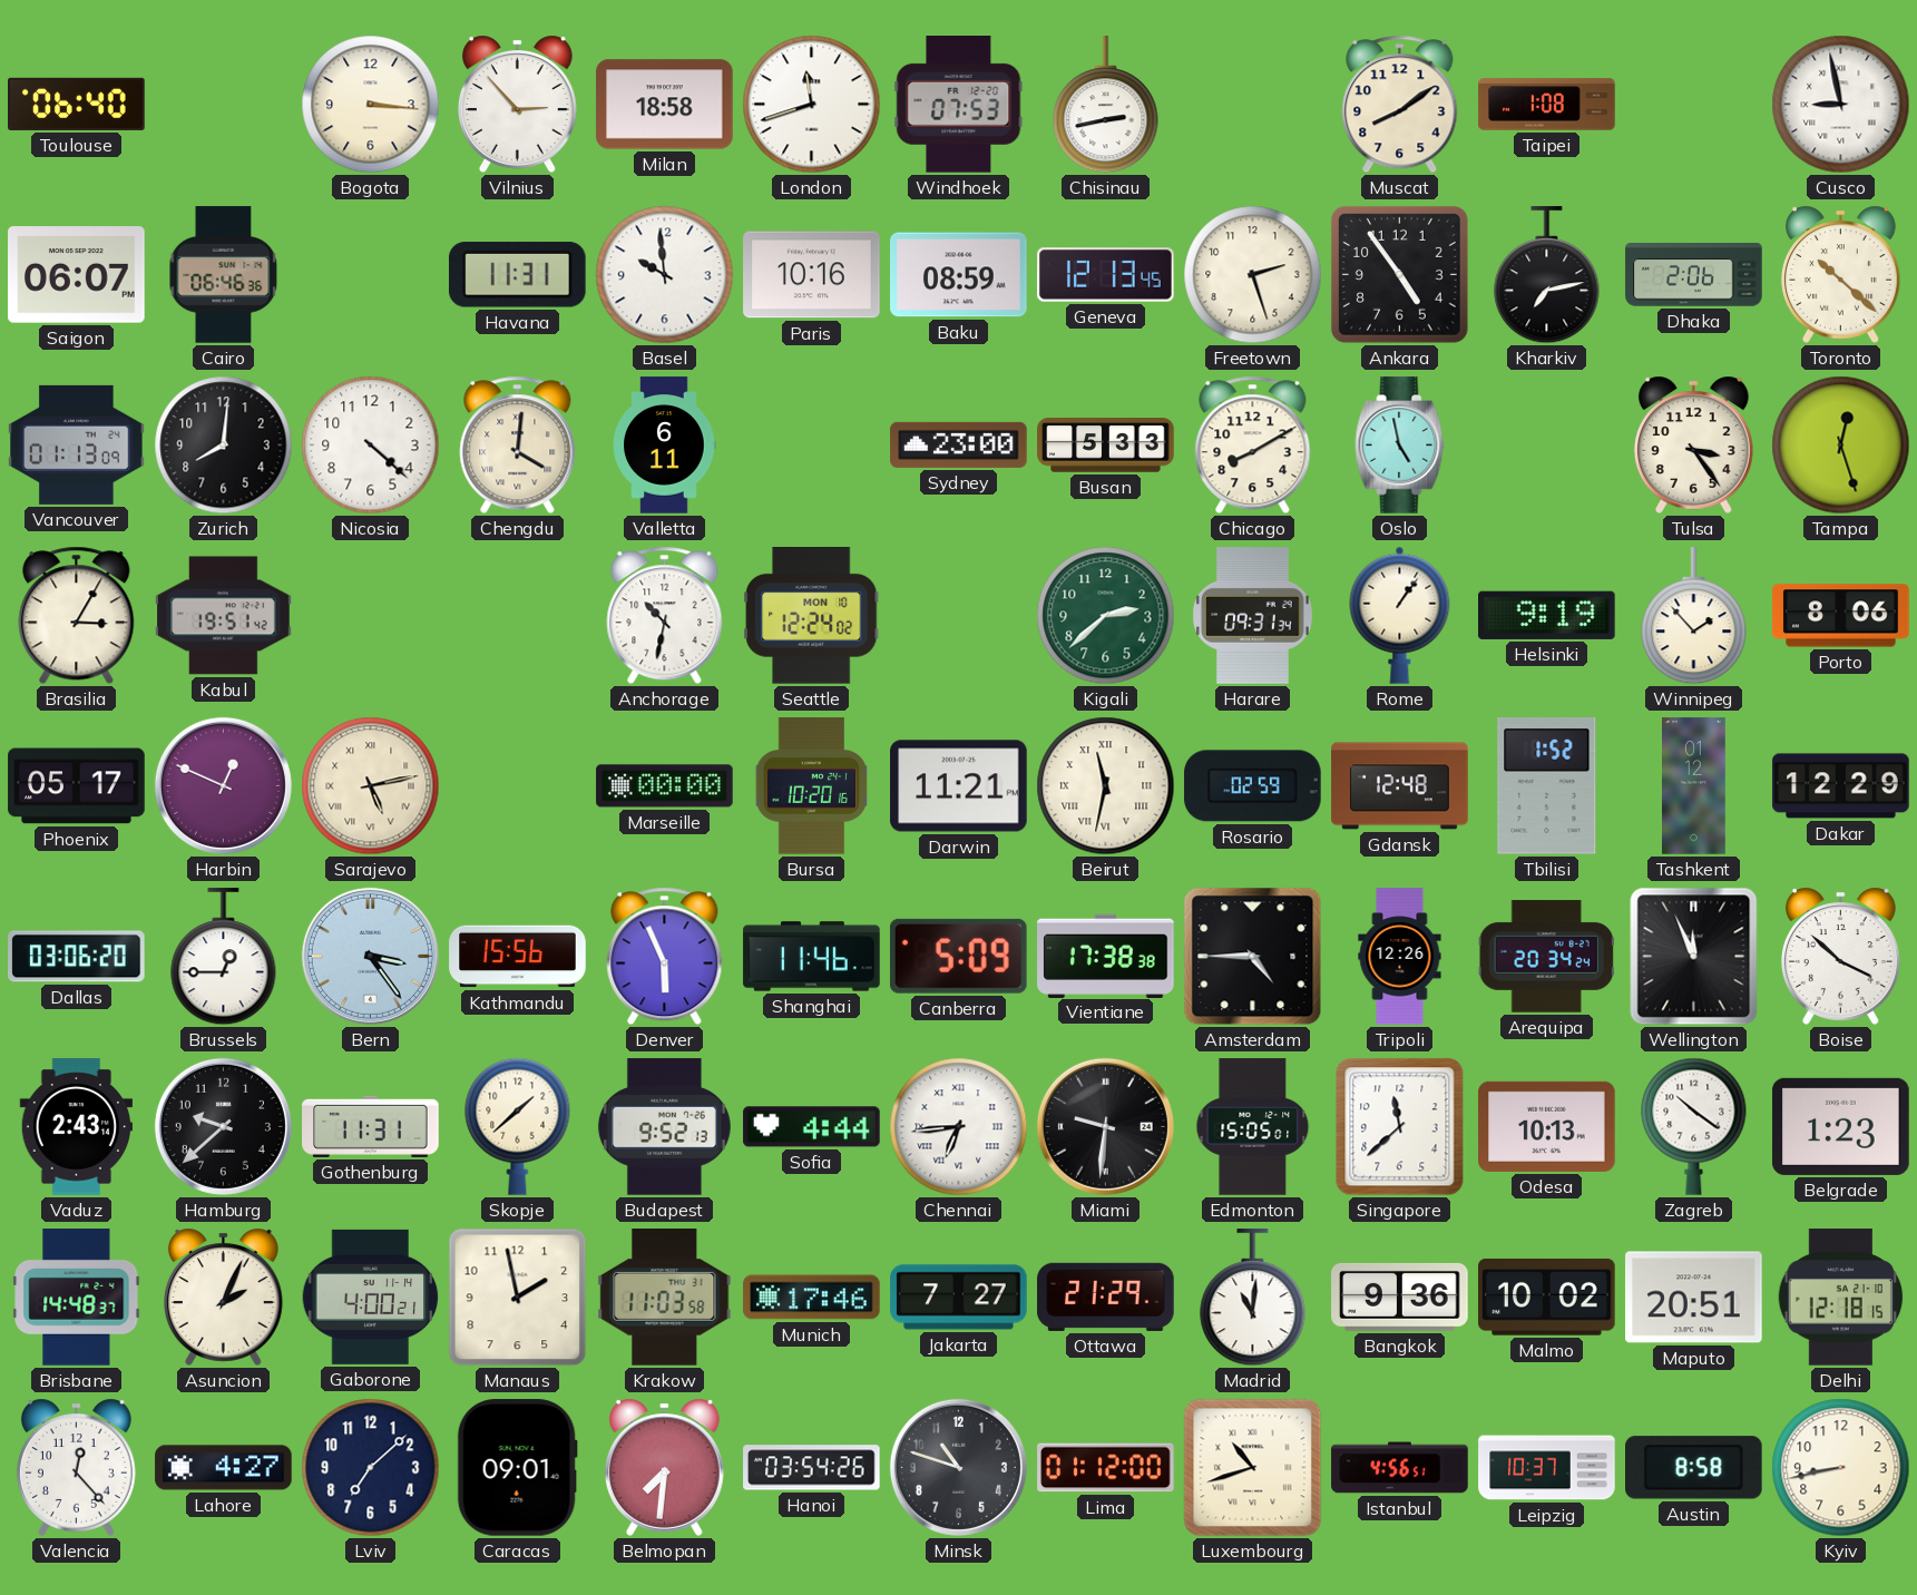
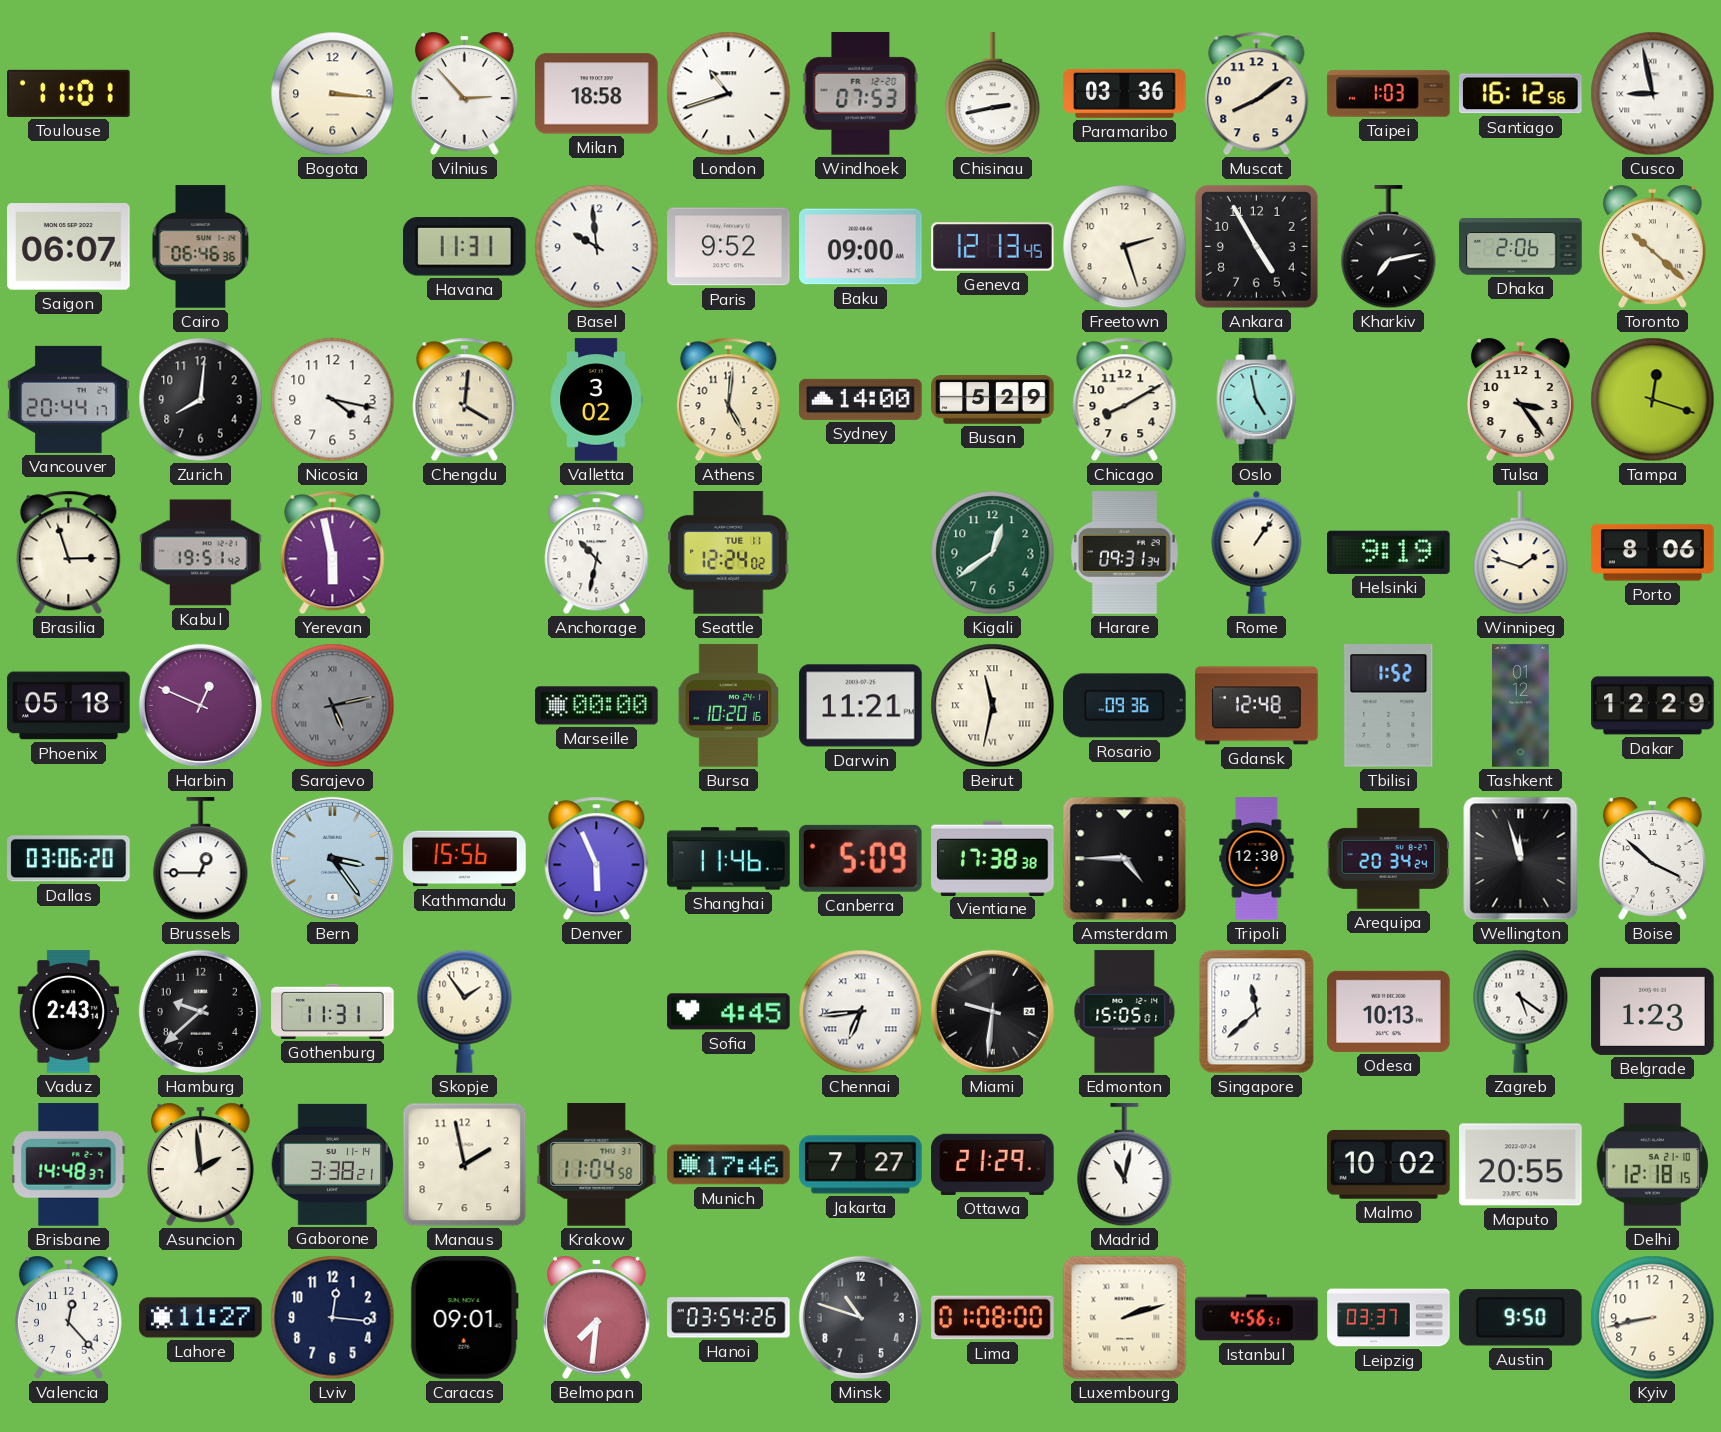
Toulouse: 06:40 -> 11:01
London: 11:42 -> 10:42
Paramaribo: none -> 03:36
Taipei: 1:08 -> 1:03
Santiago: none -> 16:12
Paris: 10:16 -> 9:52
Baku: 08:59 -> 09:00
Ankara: 4:54 -> 4:55
Vancouver: 01:13 -> 20:44
Nicosia: 4:22 -> 4:17
Valletta: 6:11 -> 3:02
Athens: none -> 5:01
Sydney: 23:00 -> 14:00
Busan: 5:33 -> 5:29
Tampa: 12:27 -> 12:18
Brasilia: 3:05 -> 2:57
Yerevan: none -> 5:58
Seattle date: MON 10 -> TUE 11
Kigali: 2:38 -> 12:39
Winnipeg: 1:53 -> 1:48
Phoenix: 05:17 -> 05:18
Sarajevo dial: cream -> grey
Rosario: 02:59 -> 09:36
Tripoli: 12:26 -> 12:30
Wellington: 11:56 -> 11:57
Skopje: 1:38 -> 1:54
Budapest: 9:52 -> none
Sofia: 4:44 -> 4:45
Zagreb: 10:21 -> 5:21
Asuncion: 2:04 -> 1:59
Gaborone: 4:00 -> 3:38
Krakow: 11:03 -> 11:04
Madrid: 11:01 -> 11:02
Bangkok: 9:36 -> none
Maputo: 20:51 -> 20:55
Lahore: 4:27 -> 11:27
Lviv: 7:08 -> 12:16
Lima: 01:12 -> 01:08
Luxembourg: 10:42 -> 2:12
Leipzig: 10:37 -> 03:37
Austin: 8:58 -> 9:50
